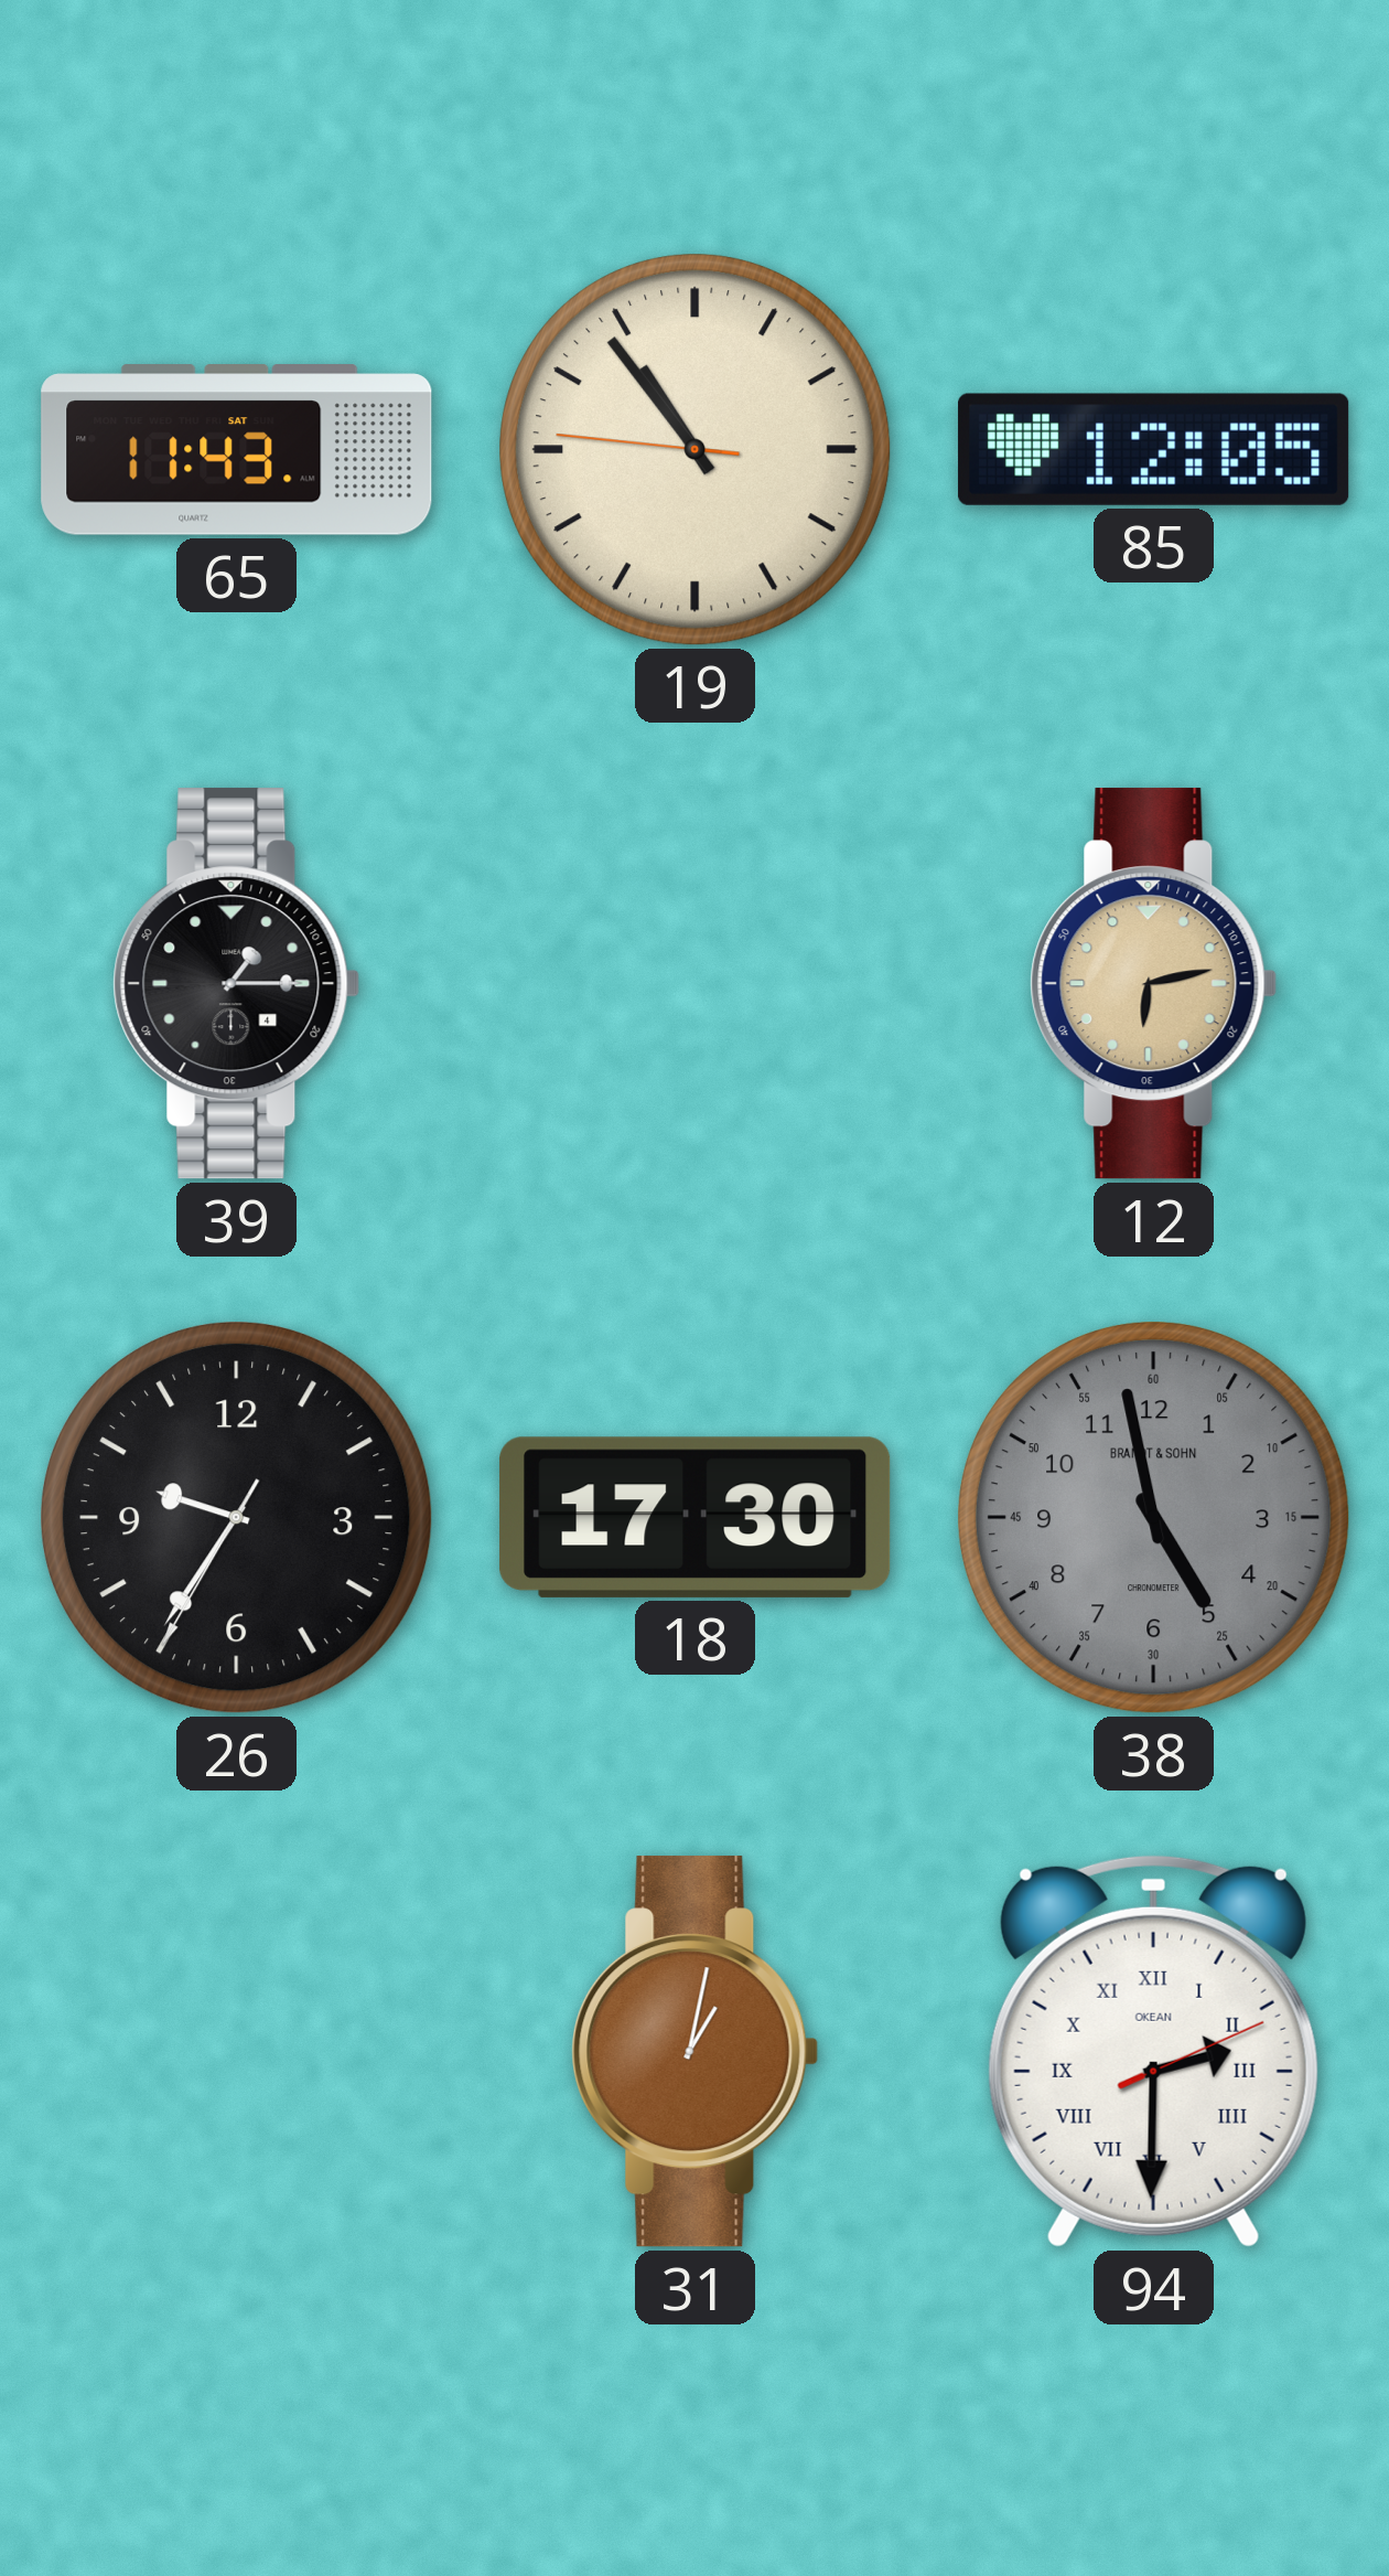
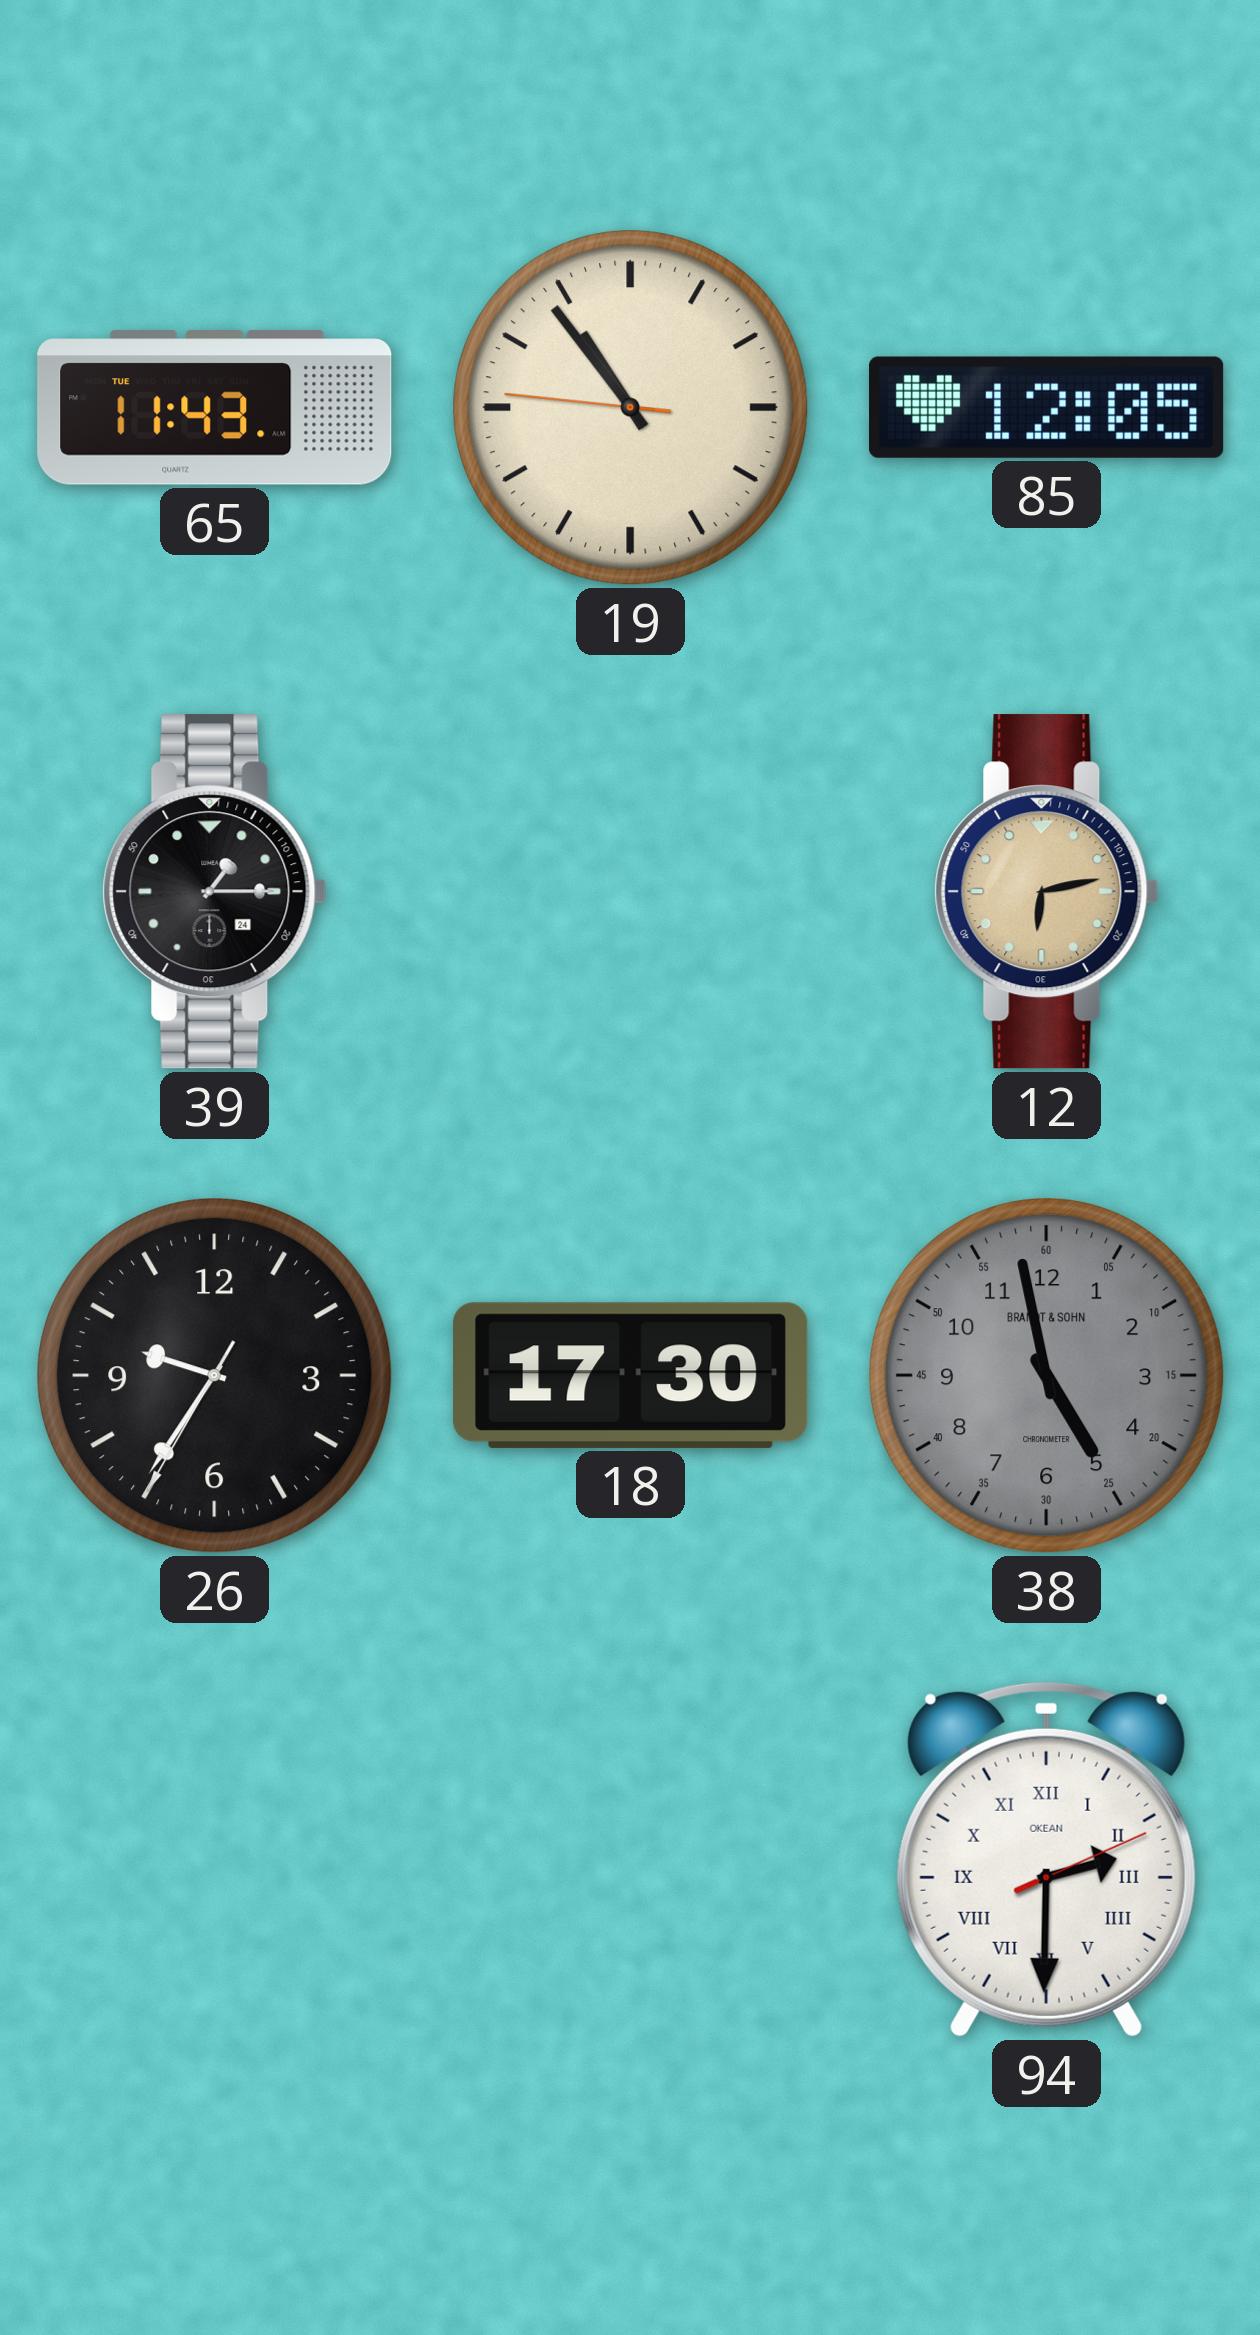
65 date: SAT -> TUE
39 date: 4 -> 24
31: 1:02 -> none
